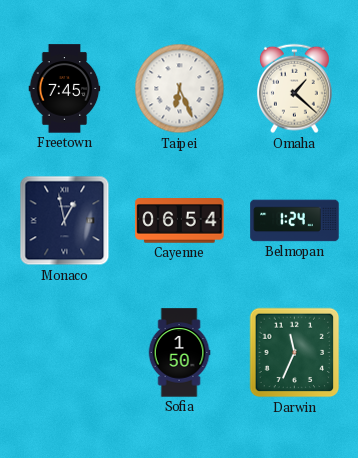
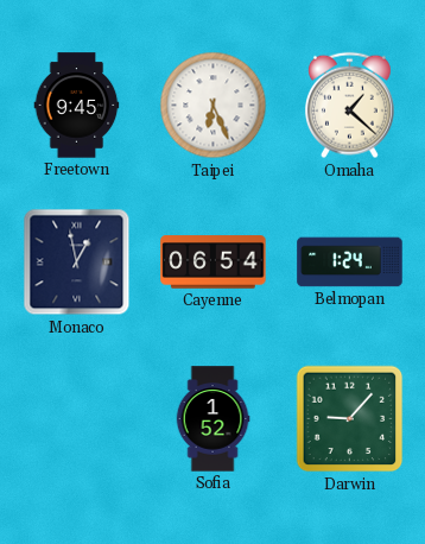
Freetown: 7:45 -> 9:45
Sofia: 1:50 -> 1:52
Darwin: 11:34 -> 9:07
